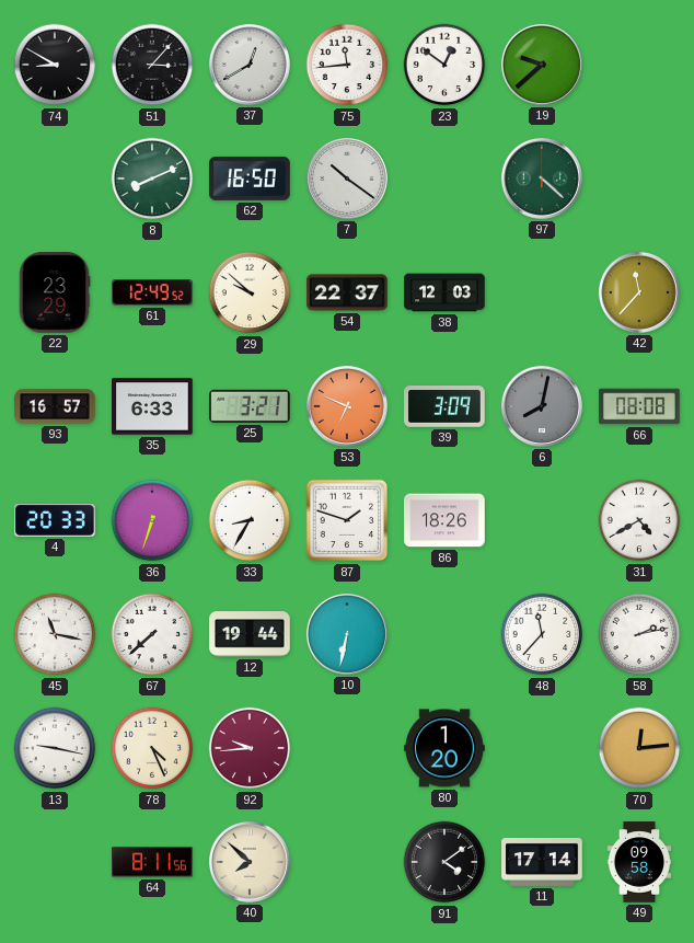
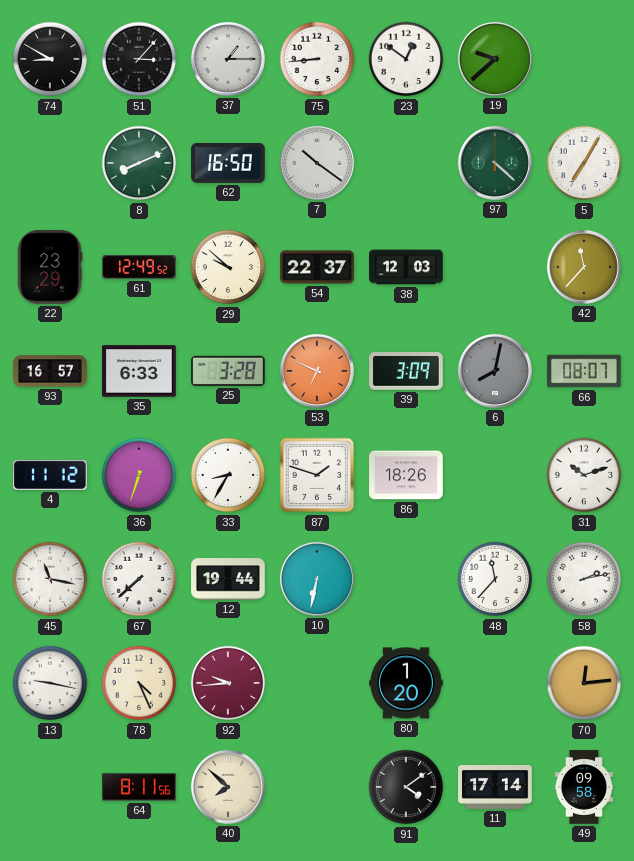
37: 12:40 -> 1:15
75: 11:44 -> 8:44
5: none -> 7:05
25: 3:21 -> 3:28
66: 08:08 -> 08:07
4: 20:33 -> 11:12
31: 4:40 -> 10:12
